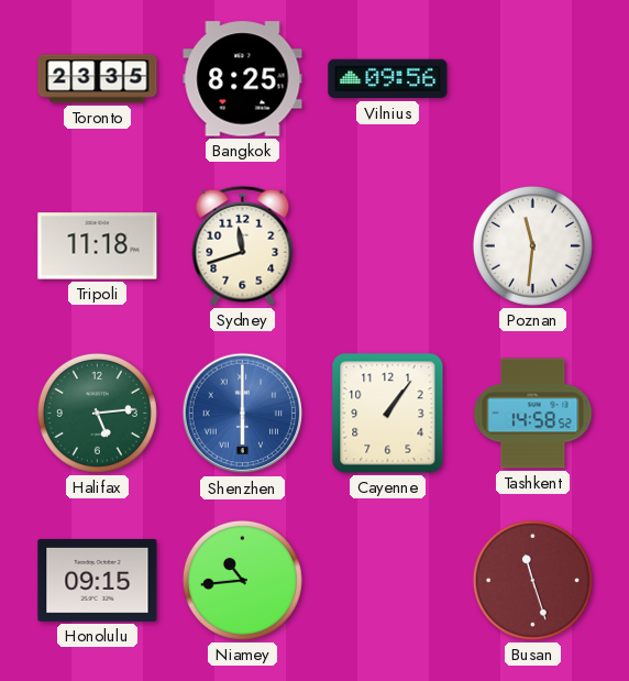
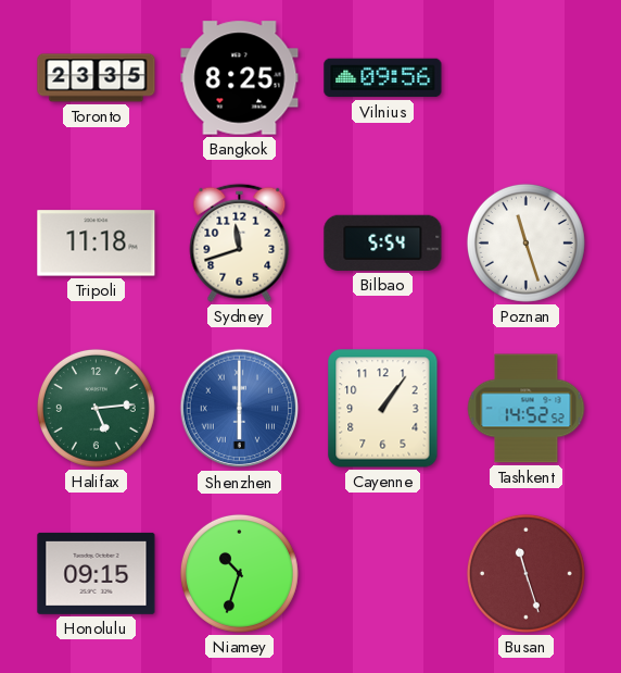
Bilbao: none -> 5:54
Poznan: 11:31 -> 11:27
Tashkent: 14:58 -> 14:52
Niamey: 10:44 -> 10:33
